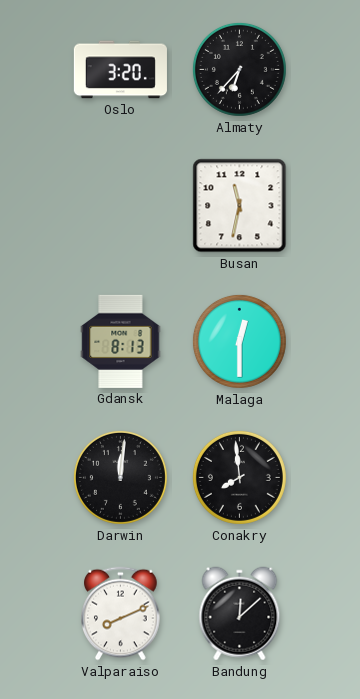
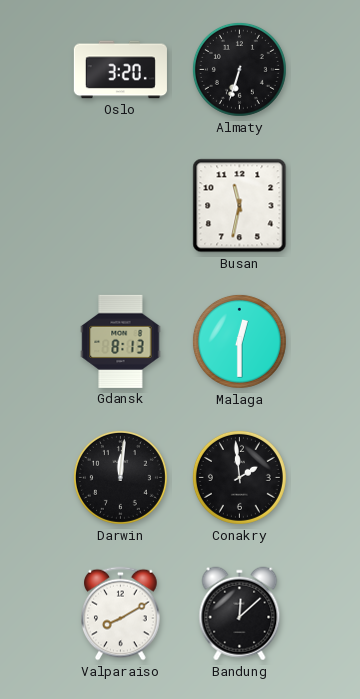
Almaty: 6:37 -> 6:33
Conakry: 7:59 -> 1:59
Valparaiso: 8:11 -> 8:10
